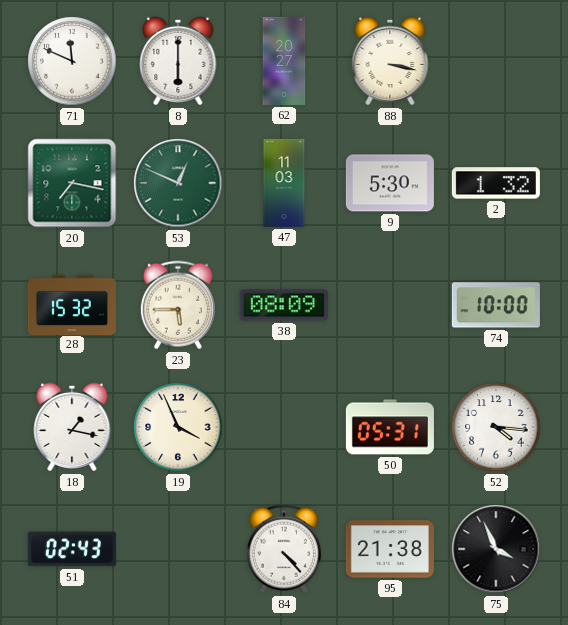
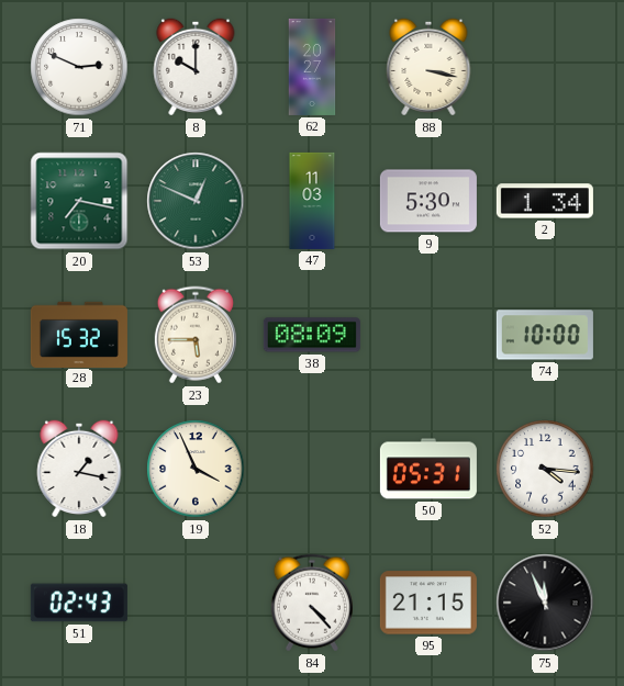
71: 11:49 -> 2:49
8: 6:00 -> 10:00
2: 1:32 -> 1:34
95: 21:38 -> 21:15
75: 3:56 -> 11:56
